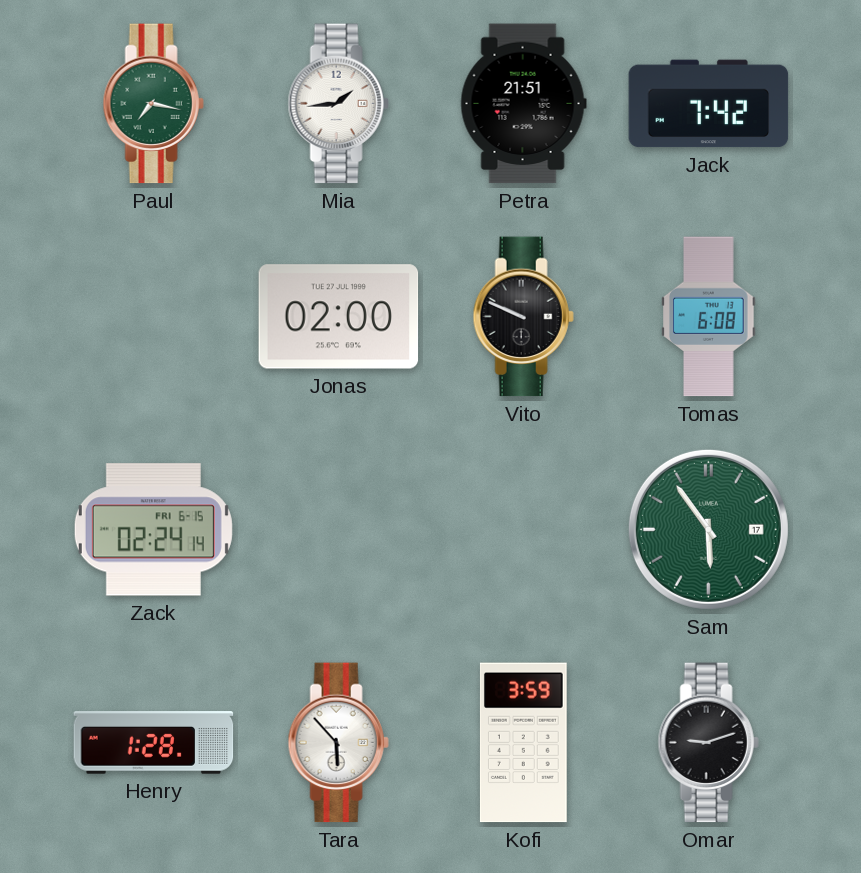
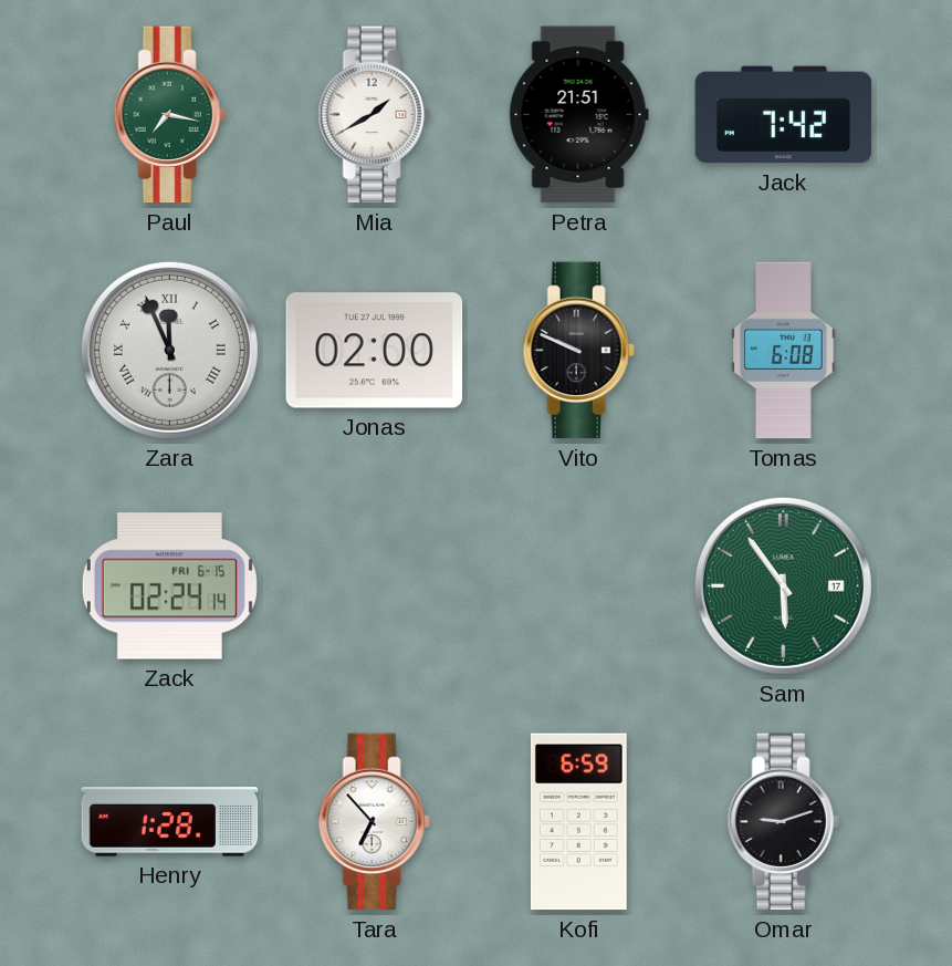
Mia: 1:44 -> 1:40
Zara: none -> 11:56
Tara: 5:53 -> 6:53
Kofi: 3:59 -> 6:59
